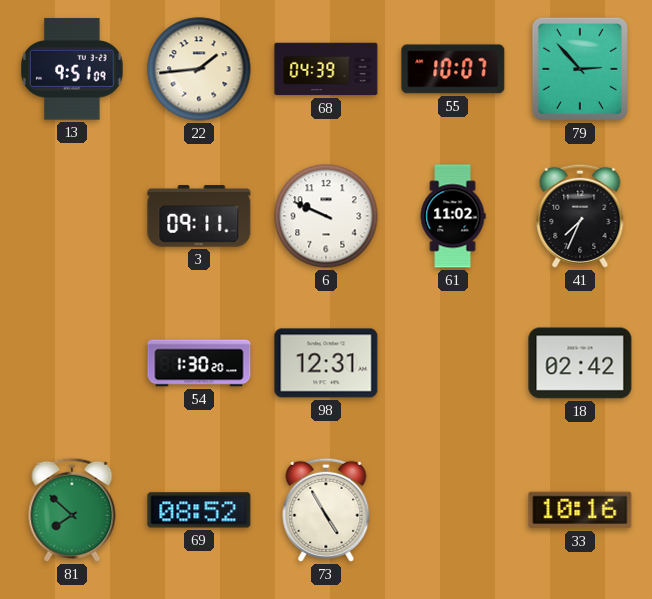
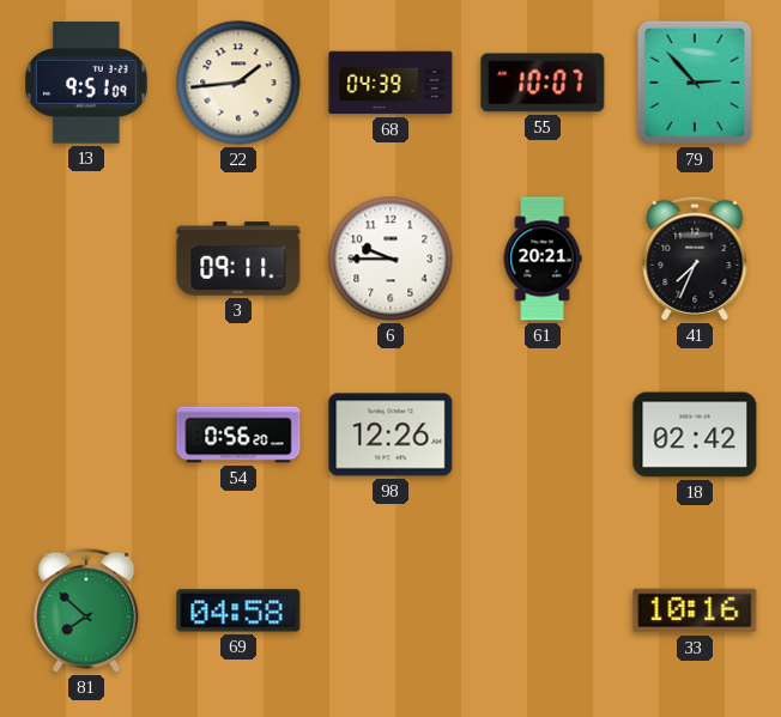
6: 9:49 -> 9:45
61: 11:02 -> 20:21
54: 1:30 -> 0:56
98: 12:31 -> 12:26
69: 08:52 -> 04:58
73: 4:55 -> none
